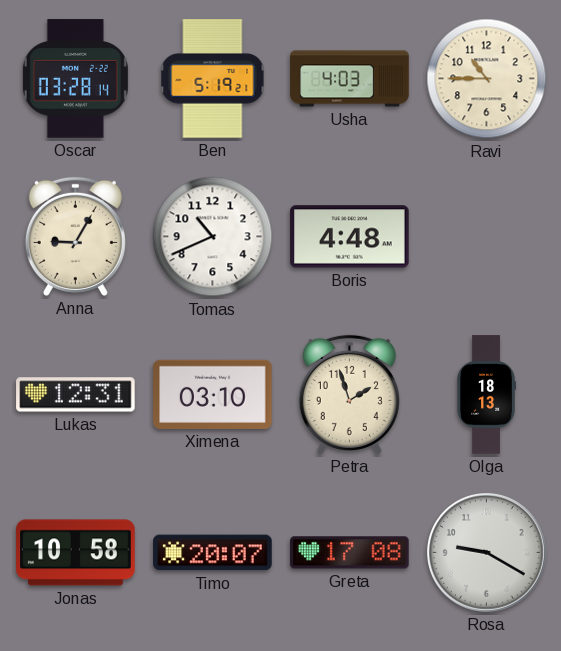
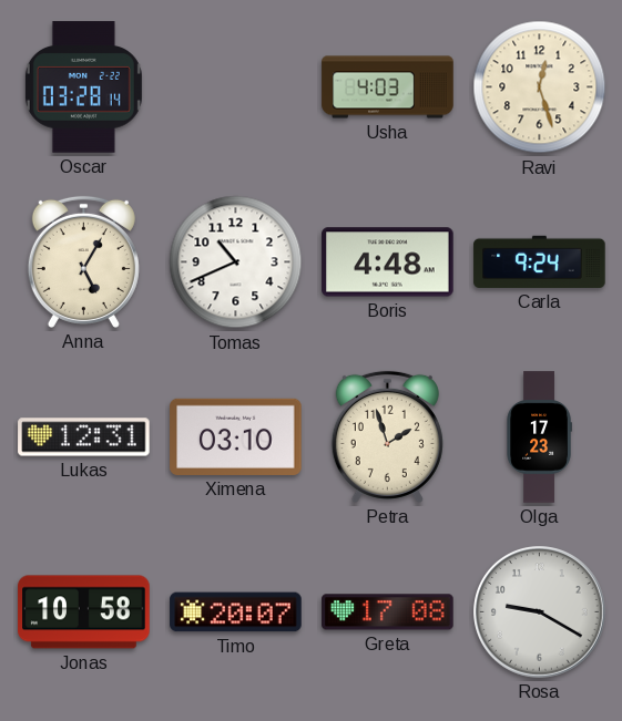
Ben: 5:19 -> none
Ravi: 10:45 -> 12:27
Anna: 9:05 -> 5:05
Carla: none -> 9:24
Olga: 18:13 -> 17:23
